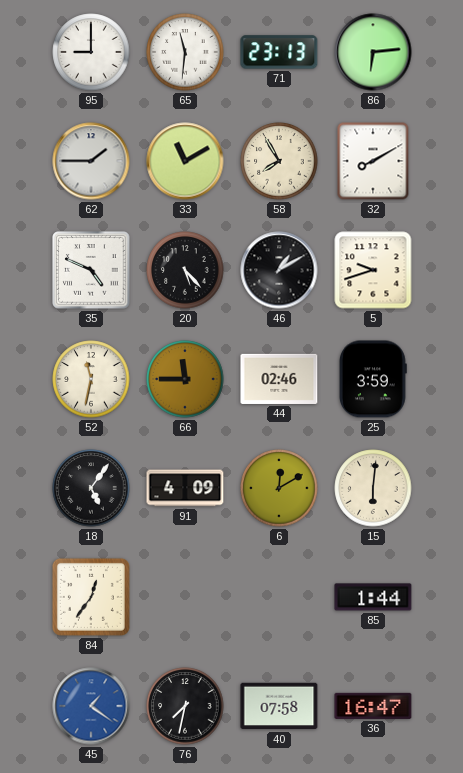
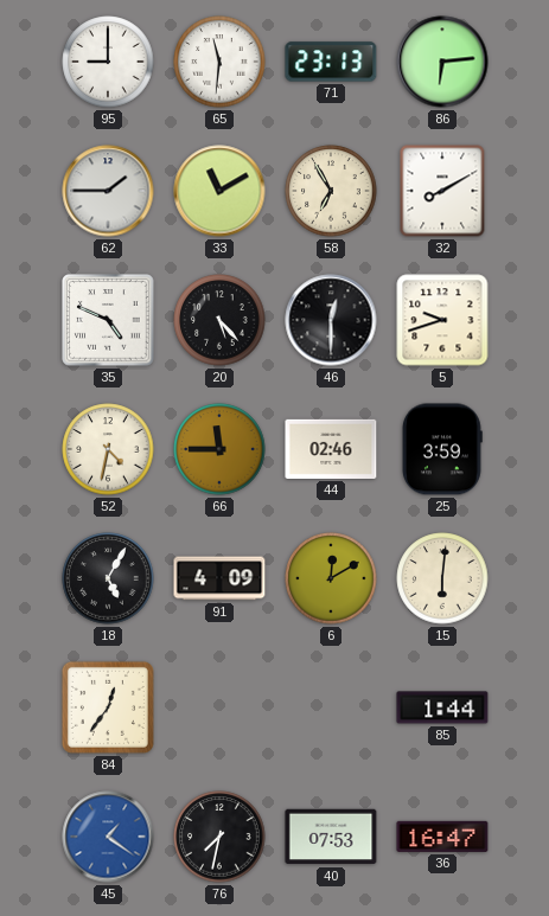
58: 7:55 -> 6:55
46: 1:10 -> 12:30
52: 11:32 -> 4:32
18: 5:06 -> 5:05
40: 07:58 -> 07:53
